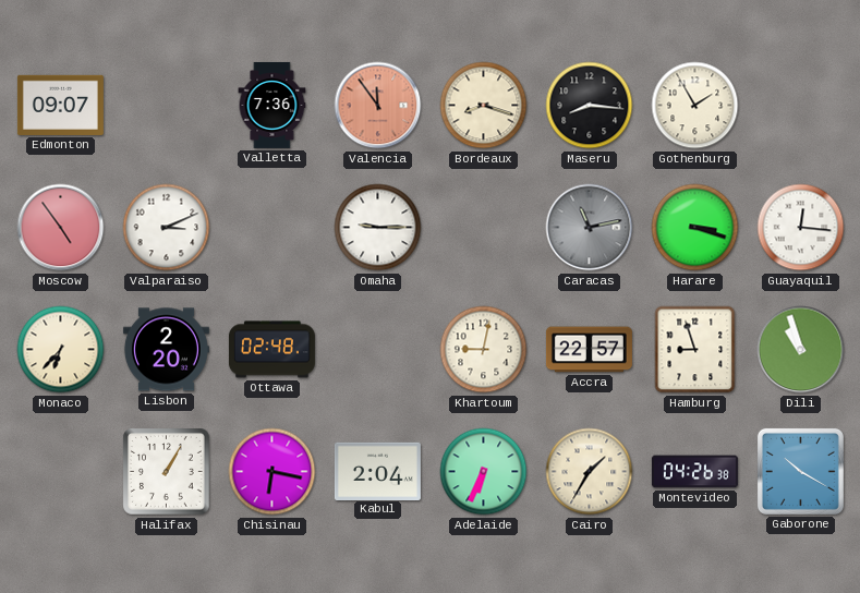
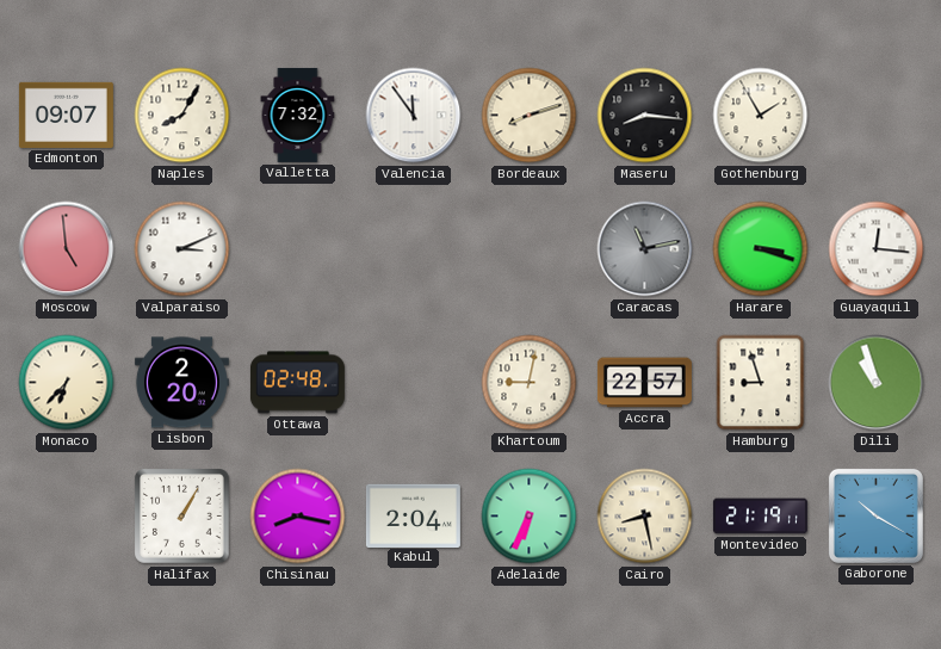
Naples: none -> 8:05
Valletta: 7:36 -> 7:32
Valencia dial: salmon -> white
Bordeaux: 8:18 -> 8:12
Moscow: 4:54 -> 4:59
Omaha: 9:15 -> none
Chisinau: 6:17 -> 8:17
Cairo: 1:35 -> 8:28
Montevideo: 04:26 -> 21:19
